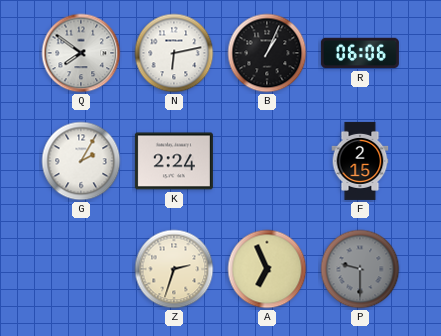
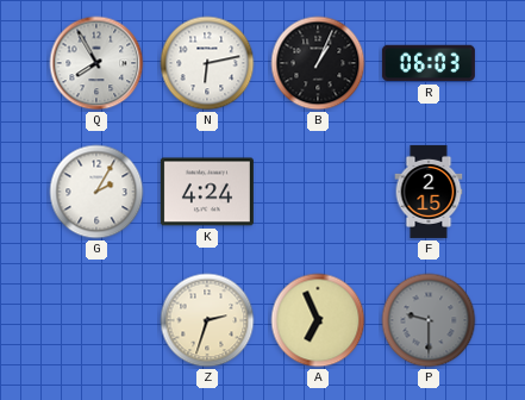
Q: 7:51 -> 7:55
R: 06:06 -> 06:03
K: 2:24 -> 4:24
